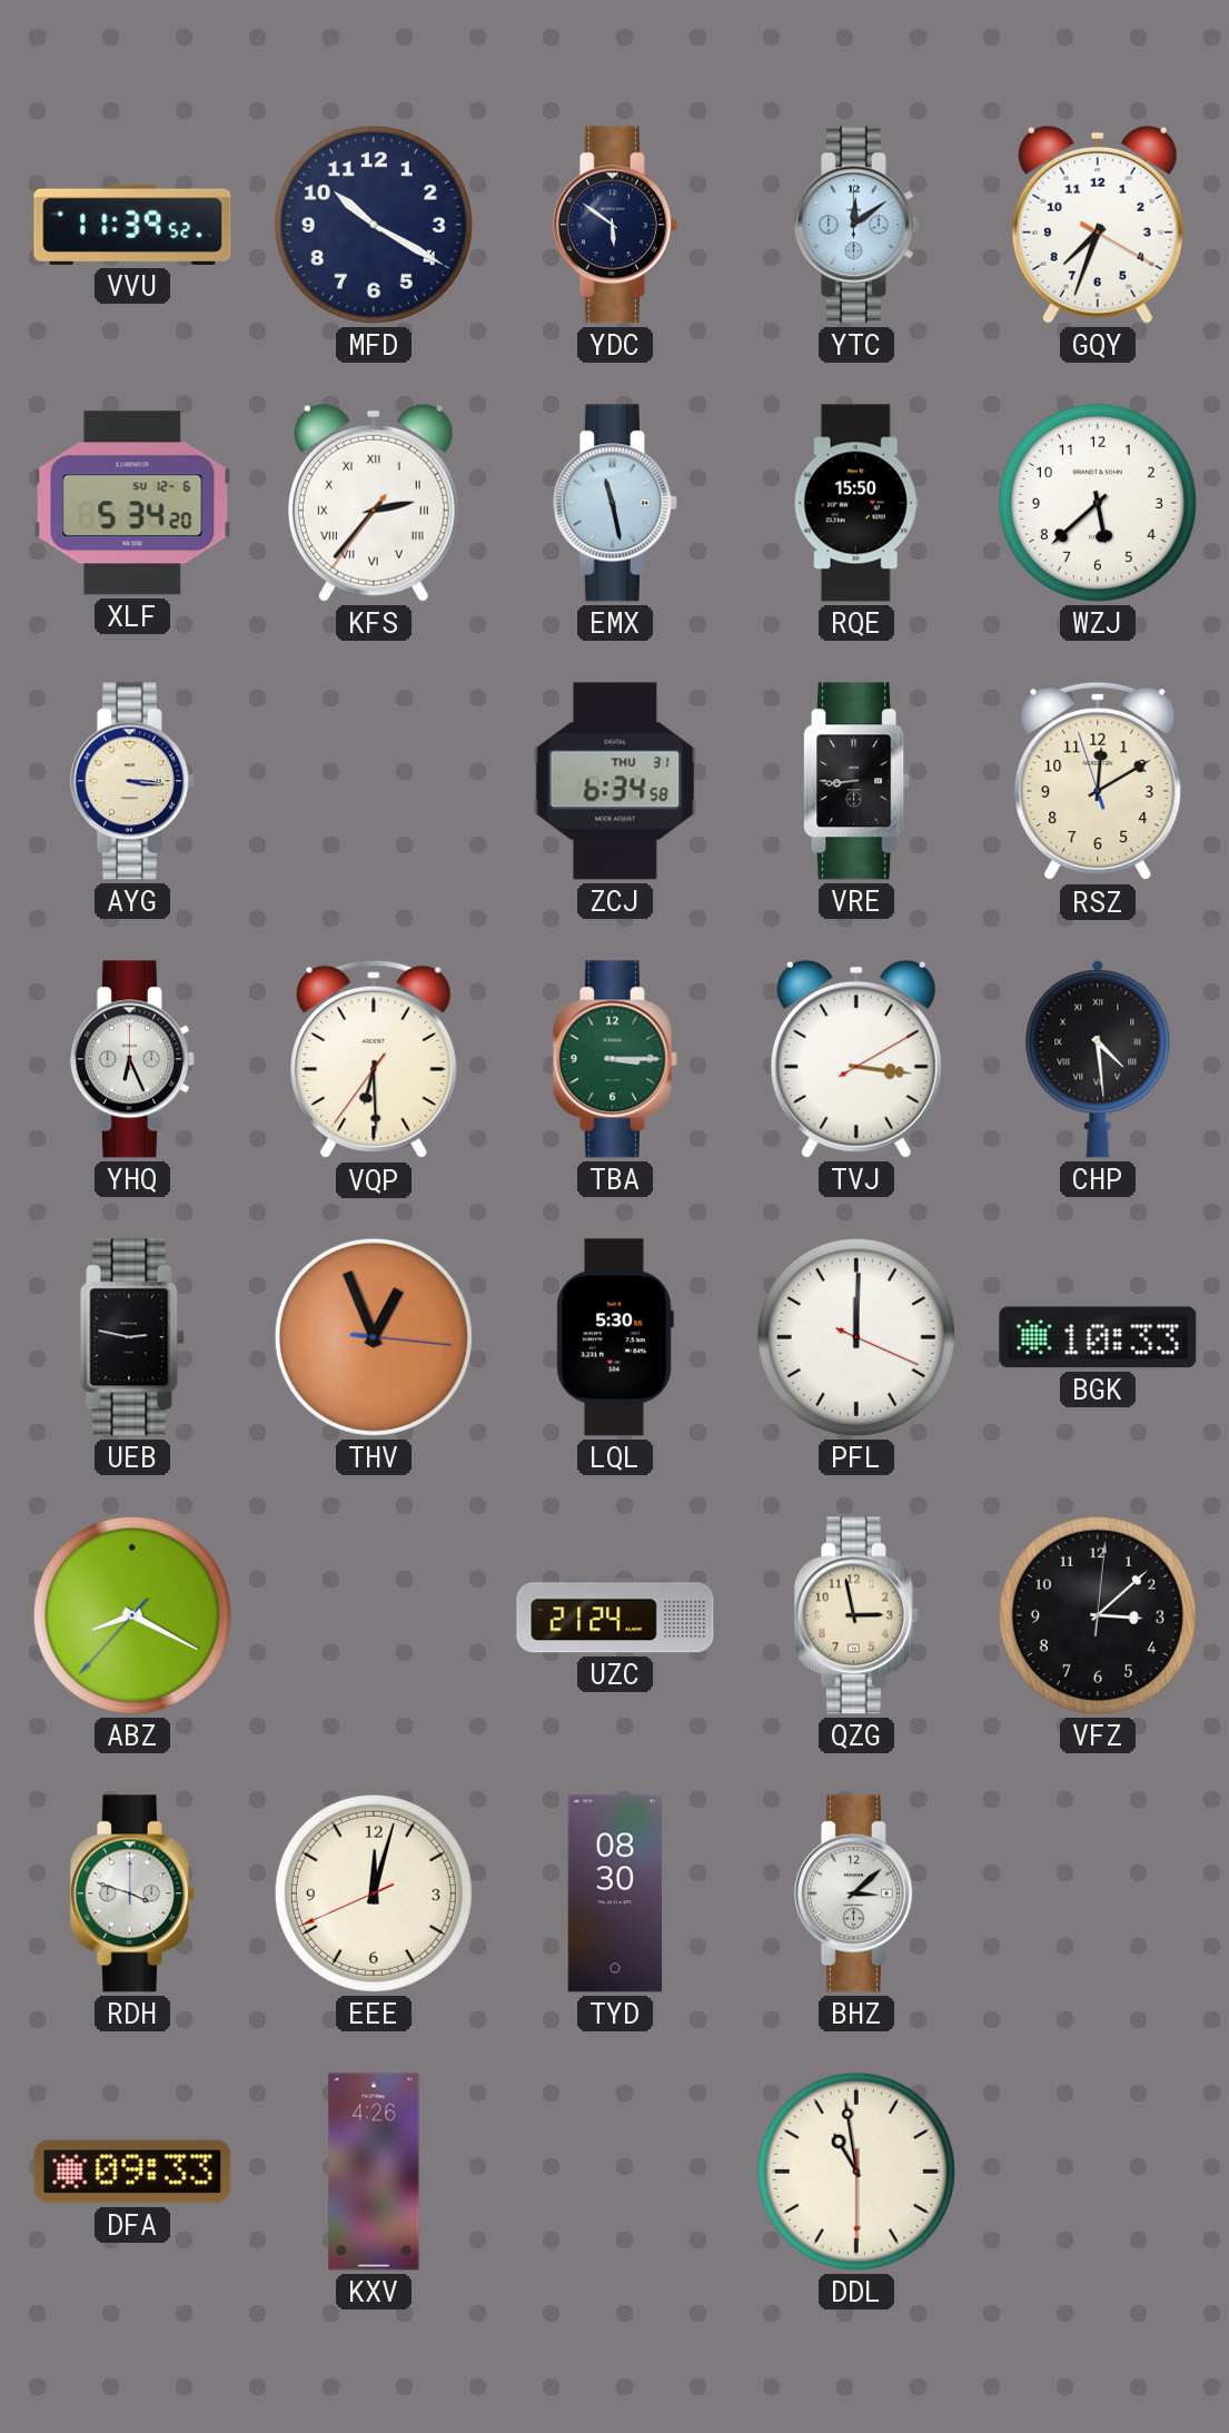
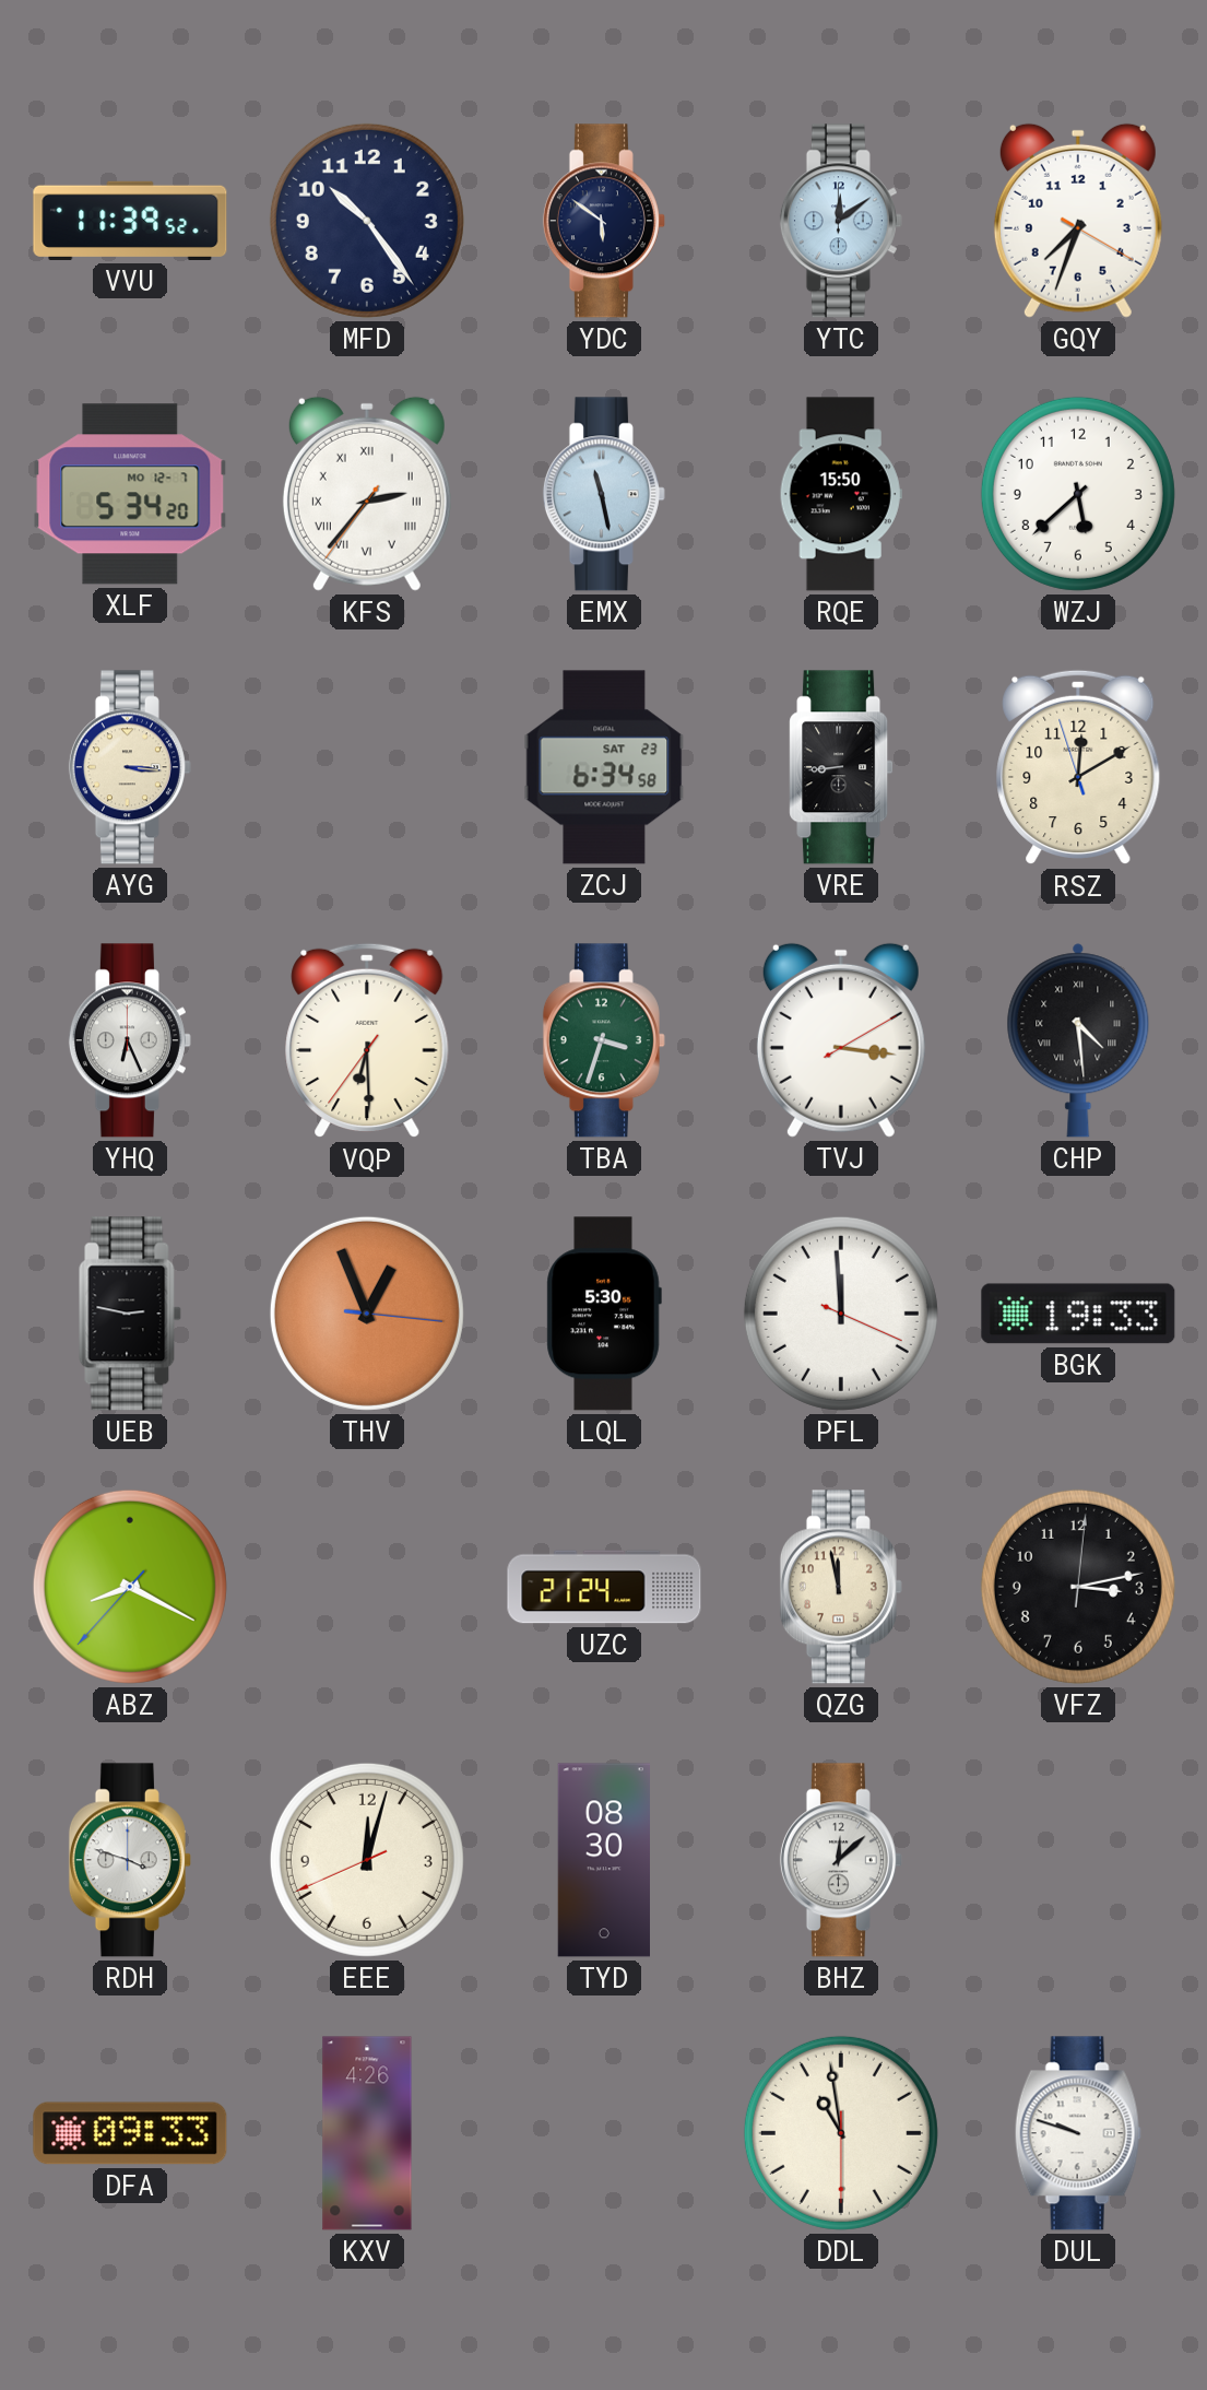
MFD: 10:20 -> 10:24
XLF date: SU 12-6 -> MO 12-7
ZCJ date: THU 31 -> SAT 23
TBA: 3:15 -> 3:33
PFL: 12:00 -> 11:59
BGK: 10:33 -> 19:33
QZG: 2:58 -> 11:58
VFZ: 3:08 -> 3:13
BHZ: 3:08 -> 12:08
DUL: none -> 9:48
